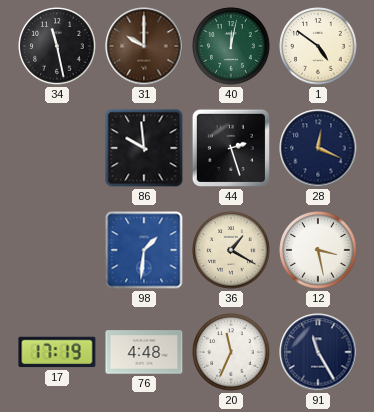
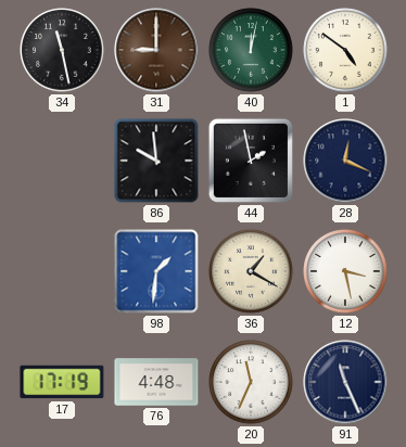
31: 10:00 -> 9:00
44: 2:27 -> 1:58
91: 11:25 -> 11:26
